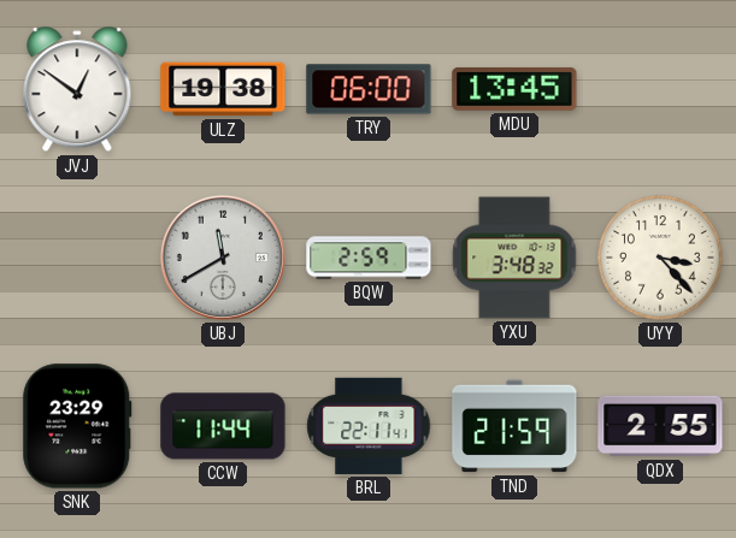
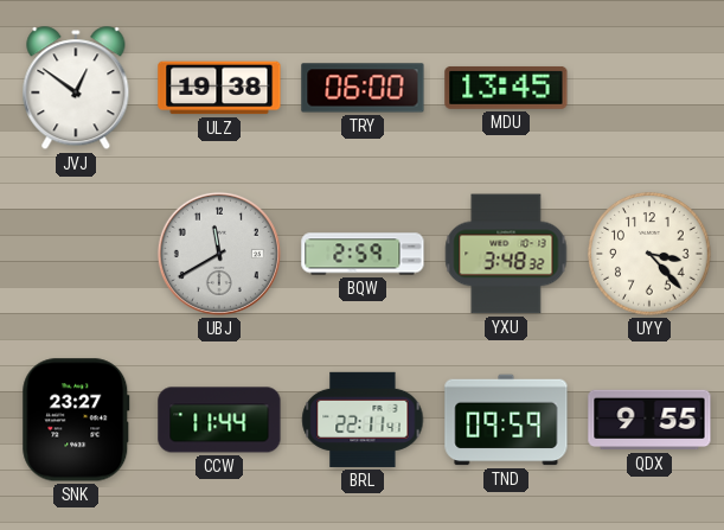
SNK: 23:29 -> 23:27
TND: 21:59 -> 09:59
QDX: 2:55 -> 9:55
